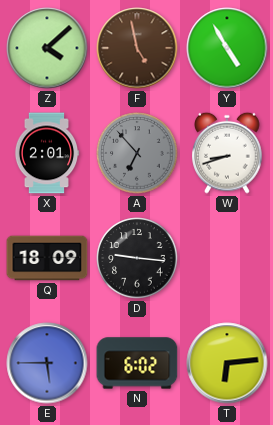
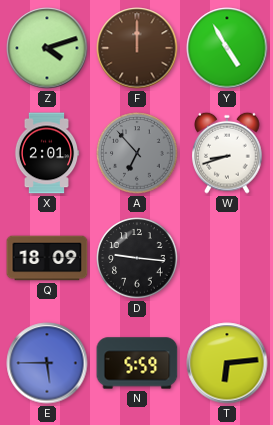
Z: 4:08 -> 4:12
F: 4:58 -> 12:00
N: 6:02 -> 5:59
